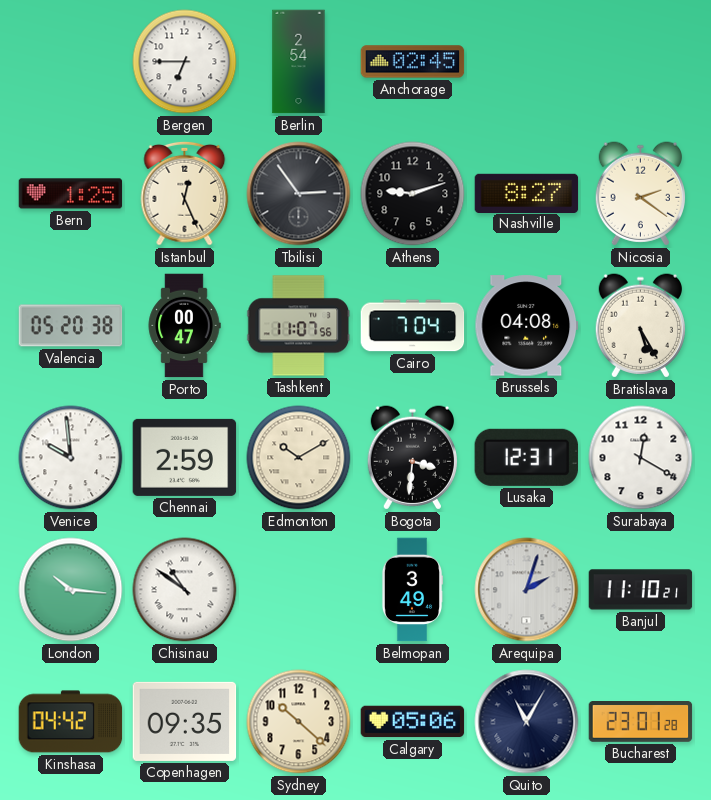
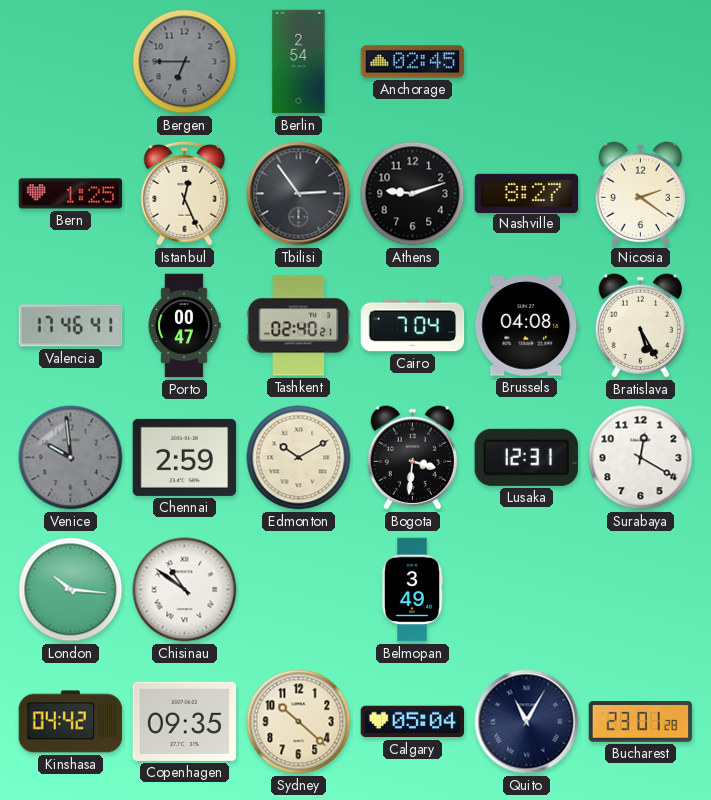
Bergen dial: white -> grey
Valencia: 05:20 -> 17:46
Tashkent: 11:07 -> 02:40
Venice dial: white -> grey
Arequipa: 2:03 -> none
Banjul: 11:10 -> none
Calgary: 05:06 -> 05:04
